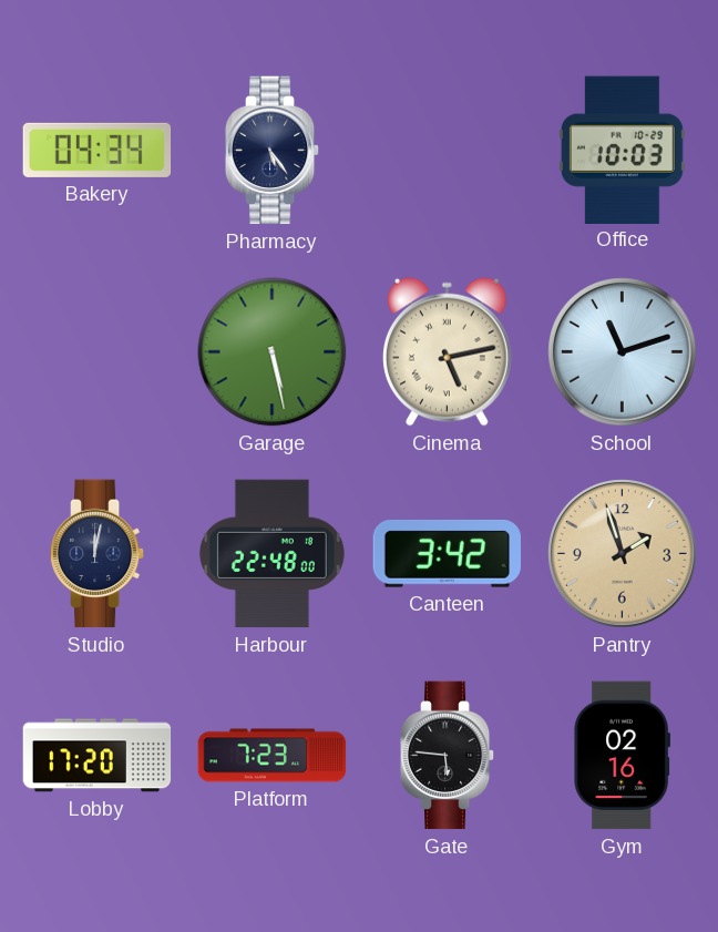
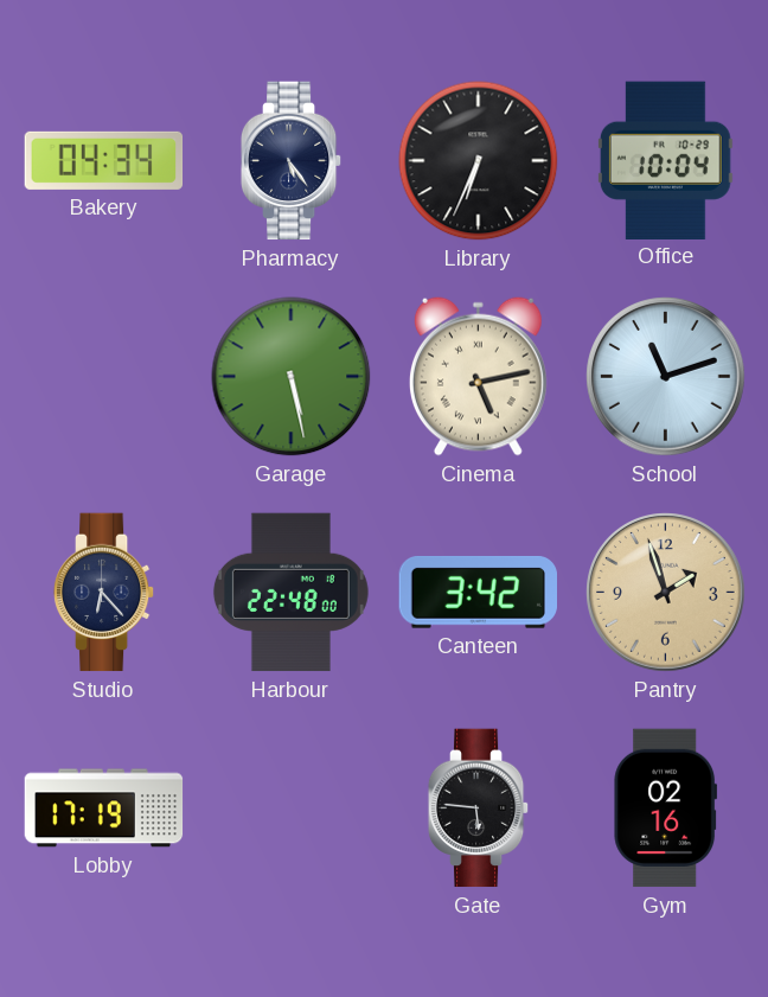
Library: none -> 6:34
Office: 10:03 -> 10:04
Studio: 12:02 -> 6:23
Lobby: 17:20 -> 17:19
Platform: 7:23 -> none
